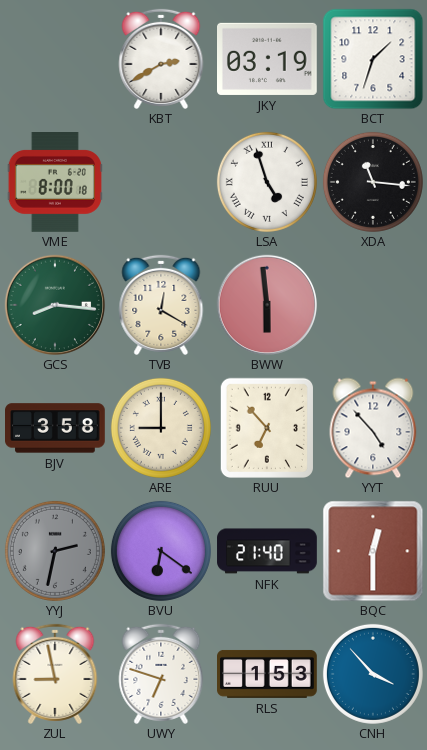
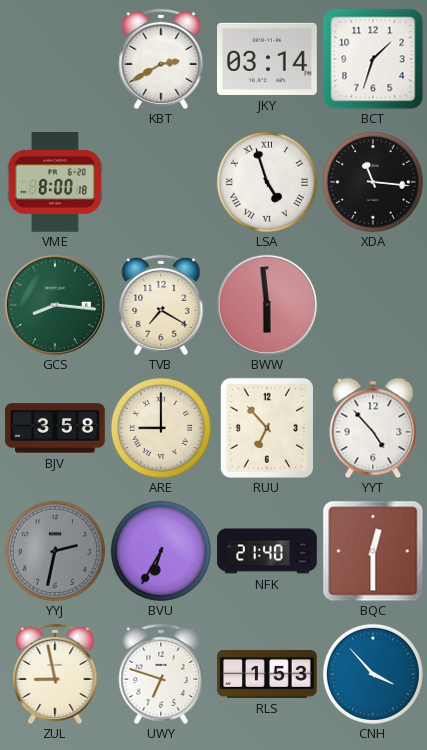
JKY: 03:19 -> 03:14
TVB: 12:20 -> 7:20
BVU: 6:21 -> 6:35
